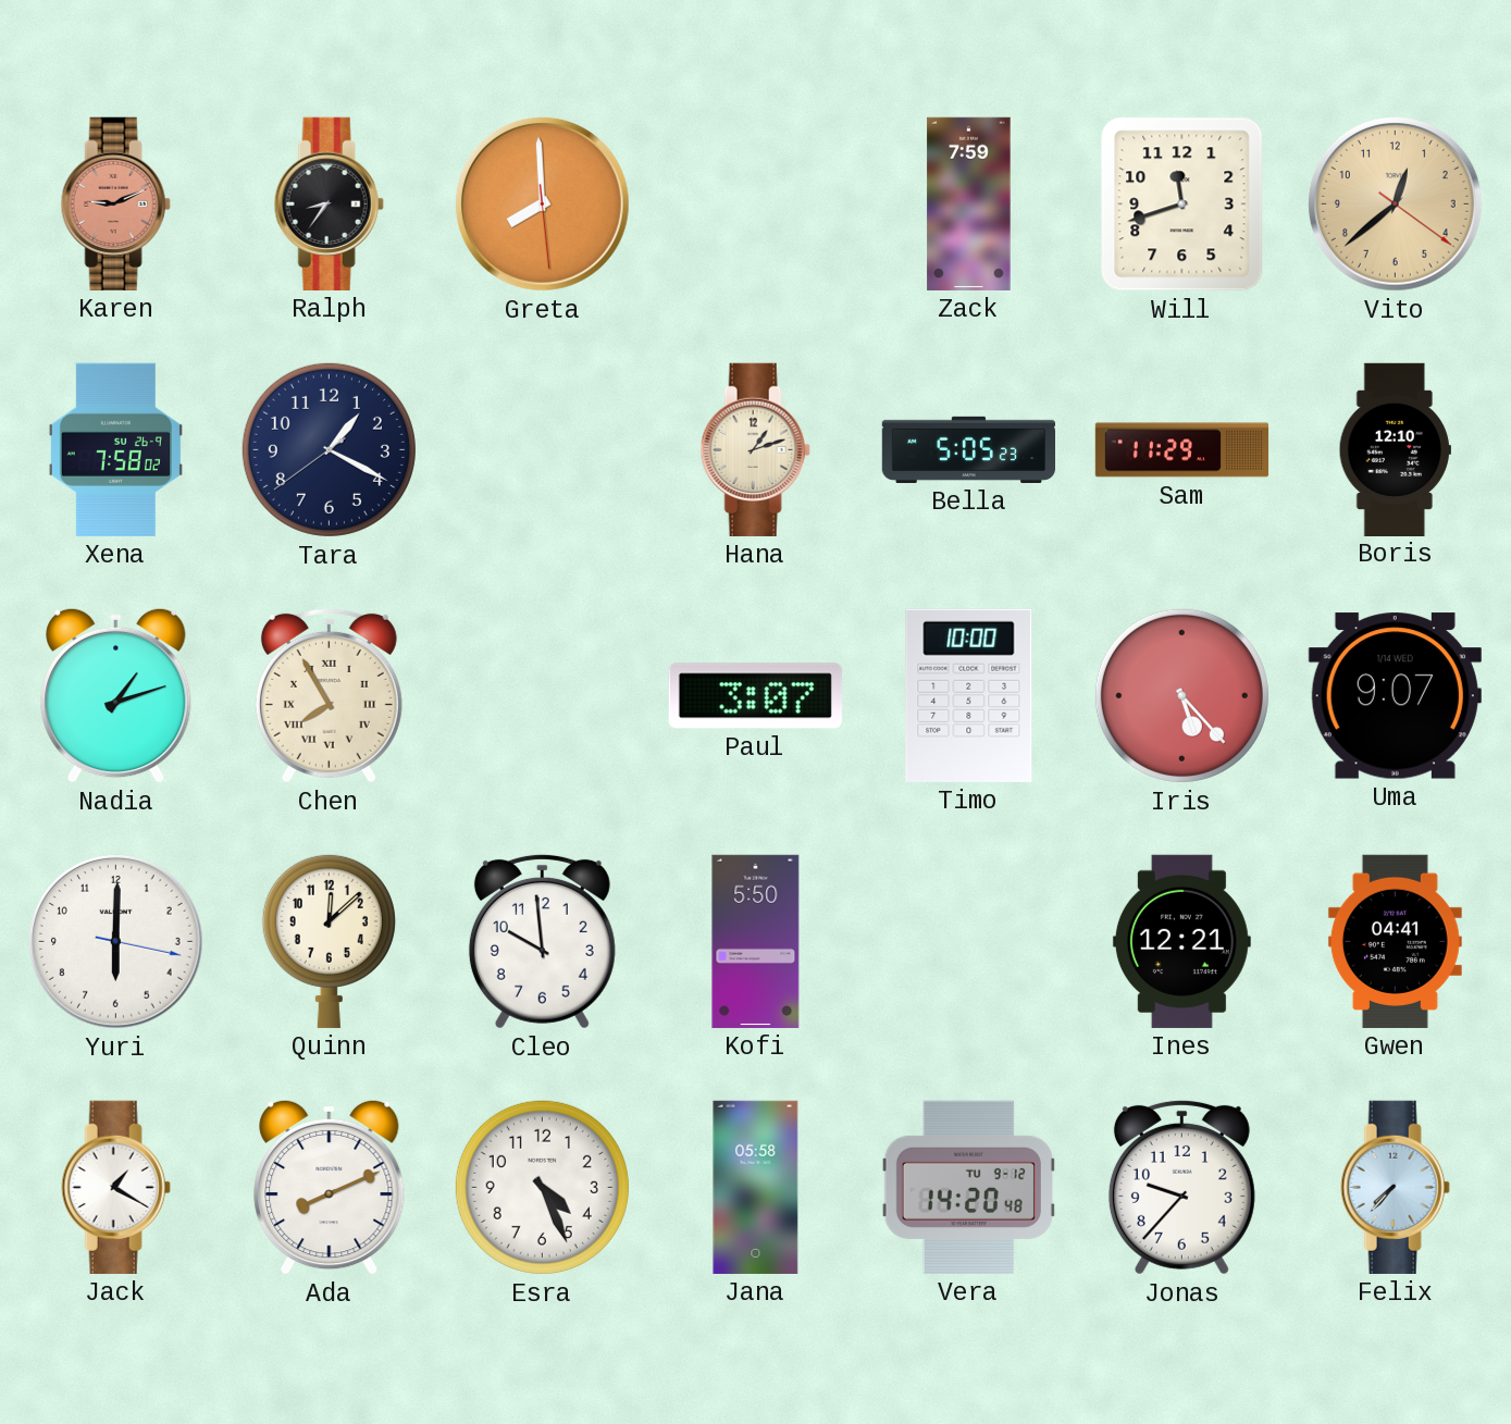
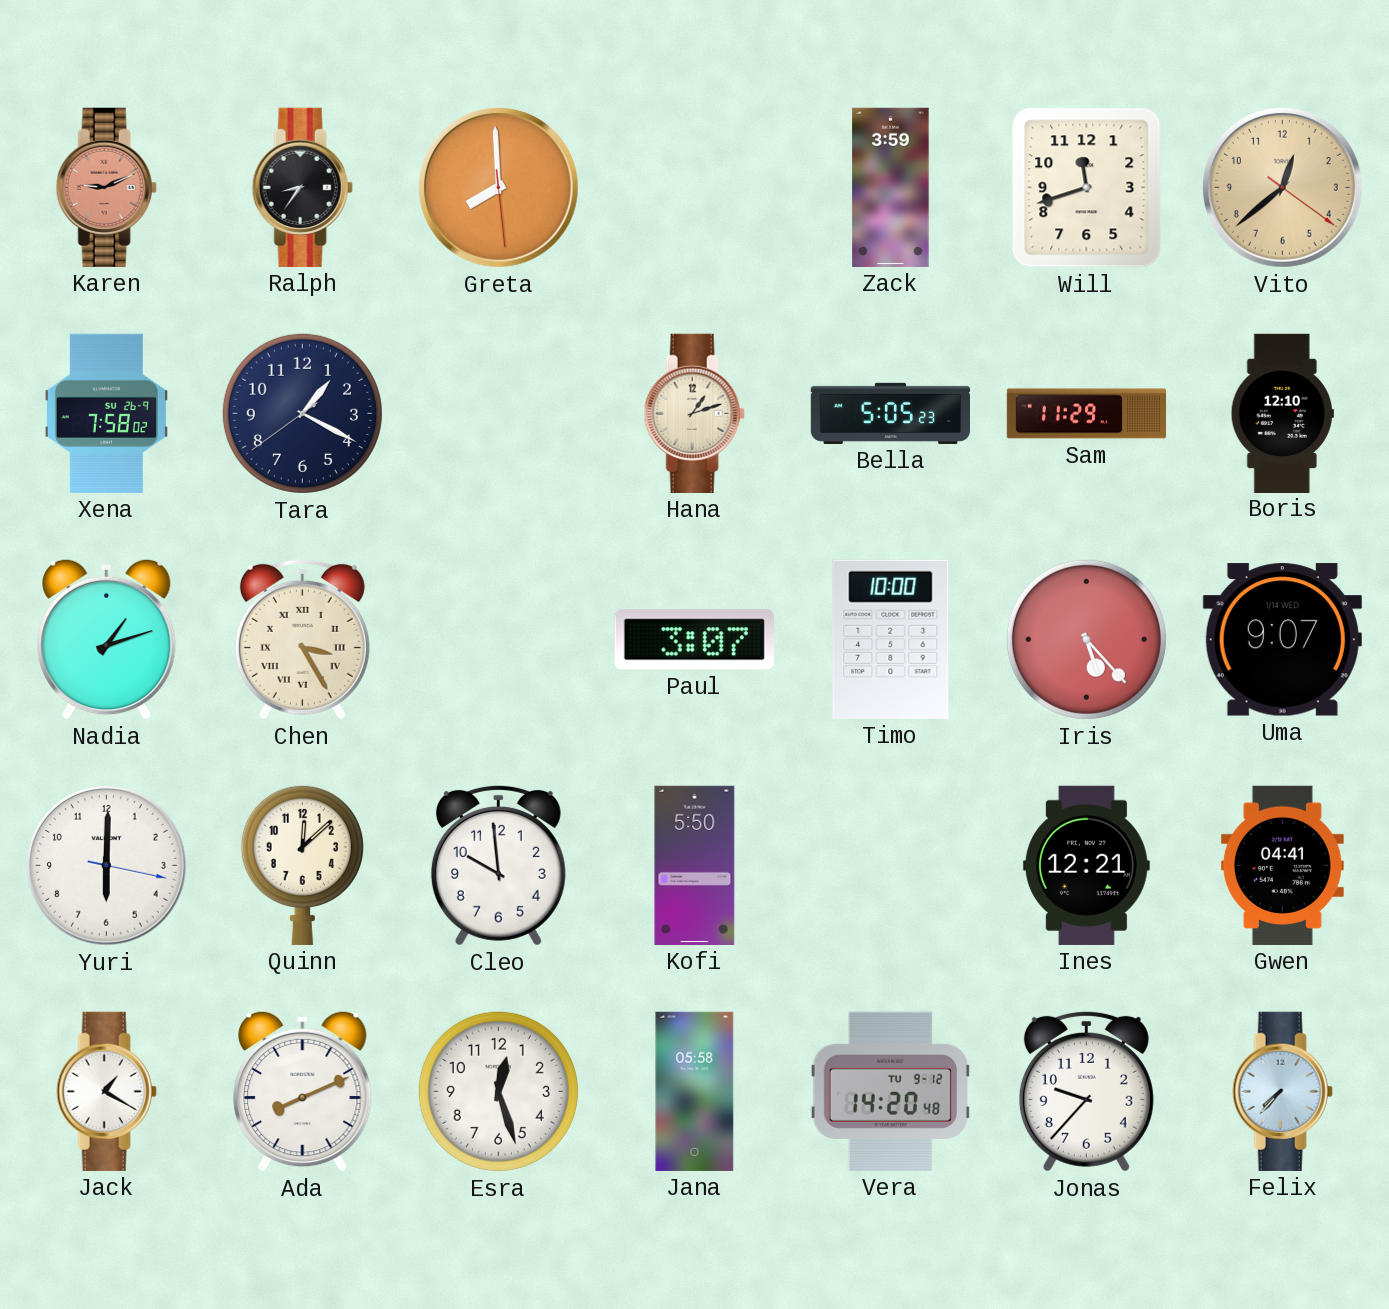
Zack: 7:59 -> 3:59
Chen: 7:55 -> 3:25
Esra: 4:26 -> 12:27
